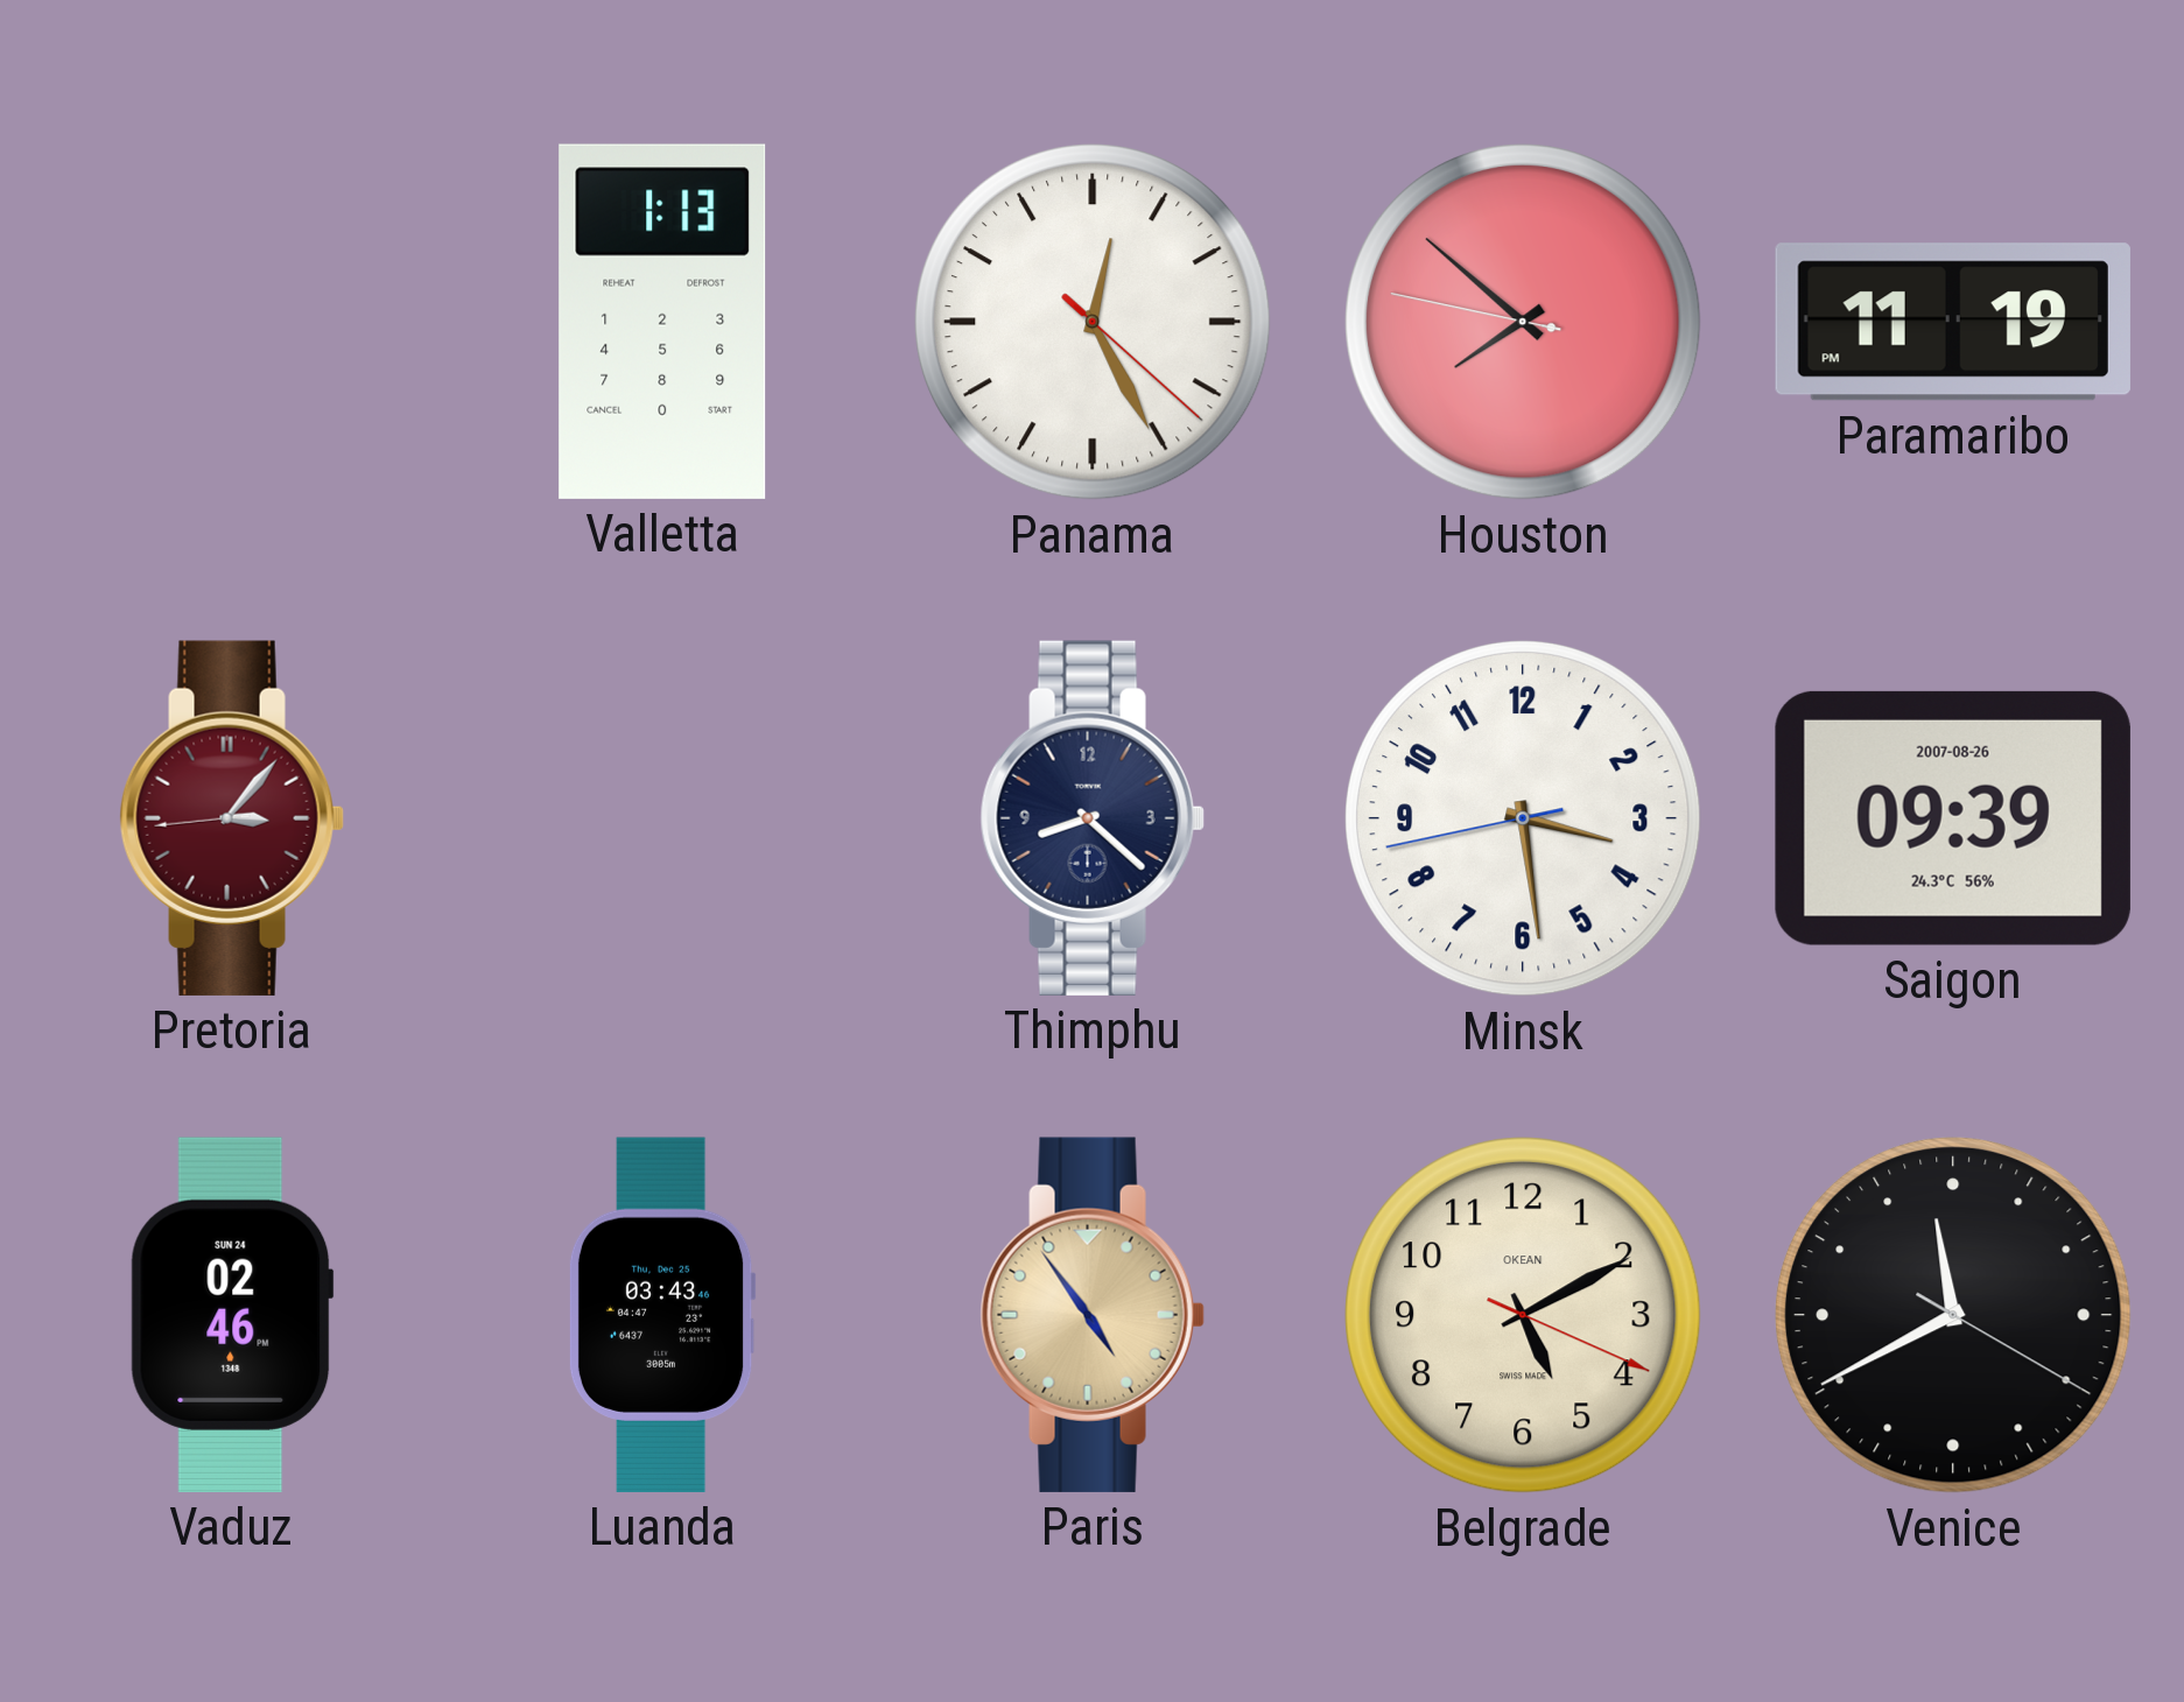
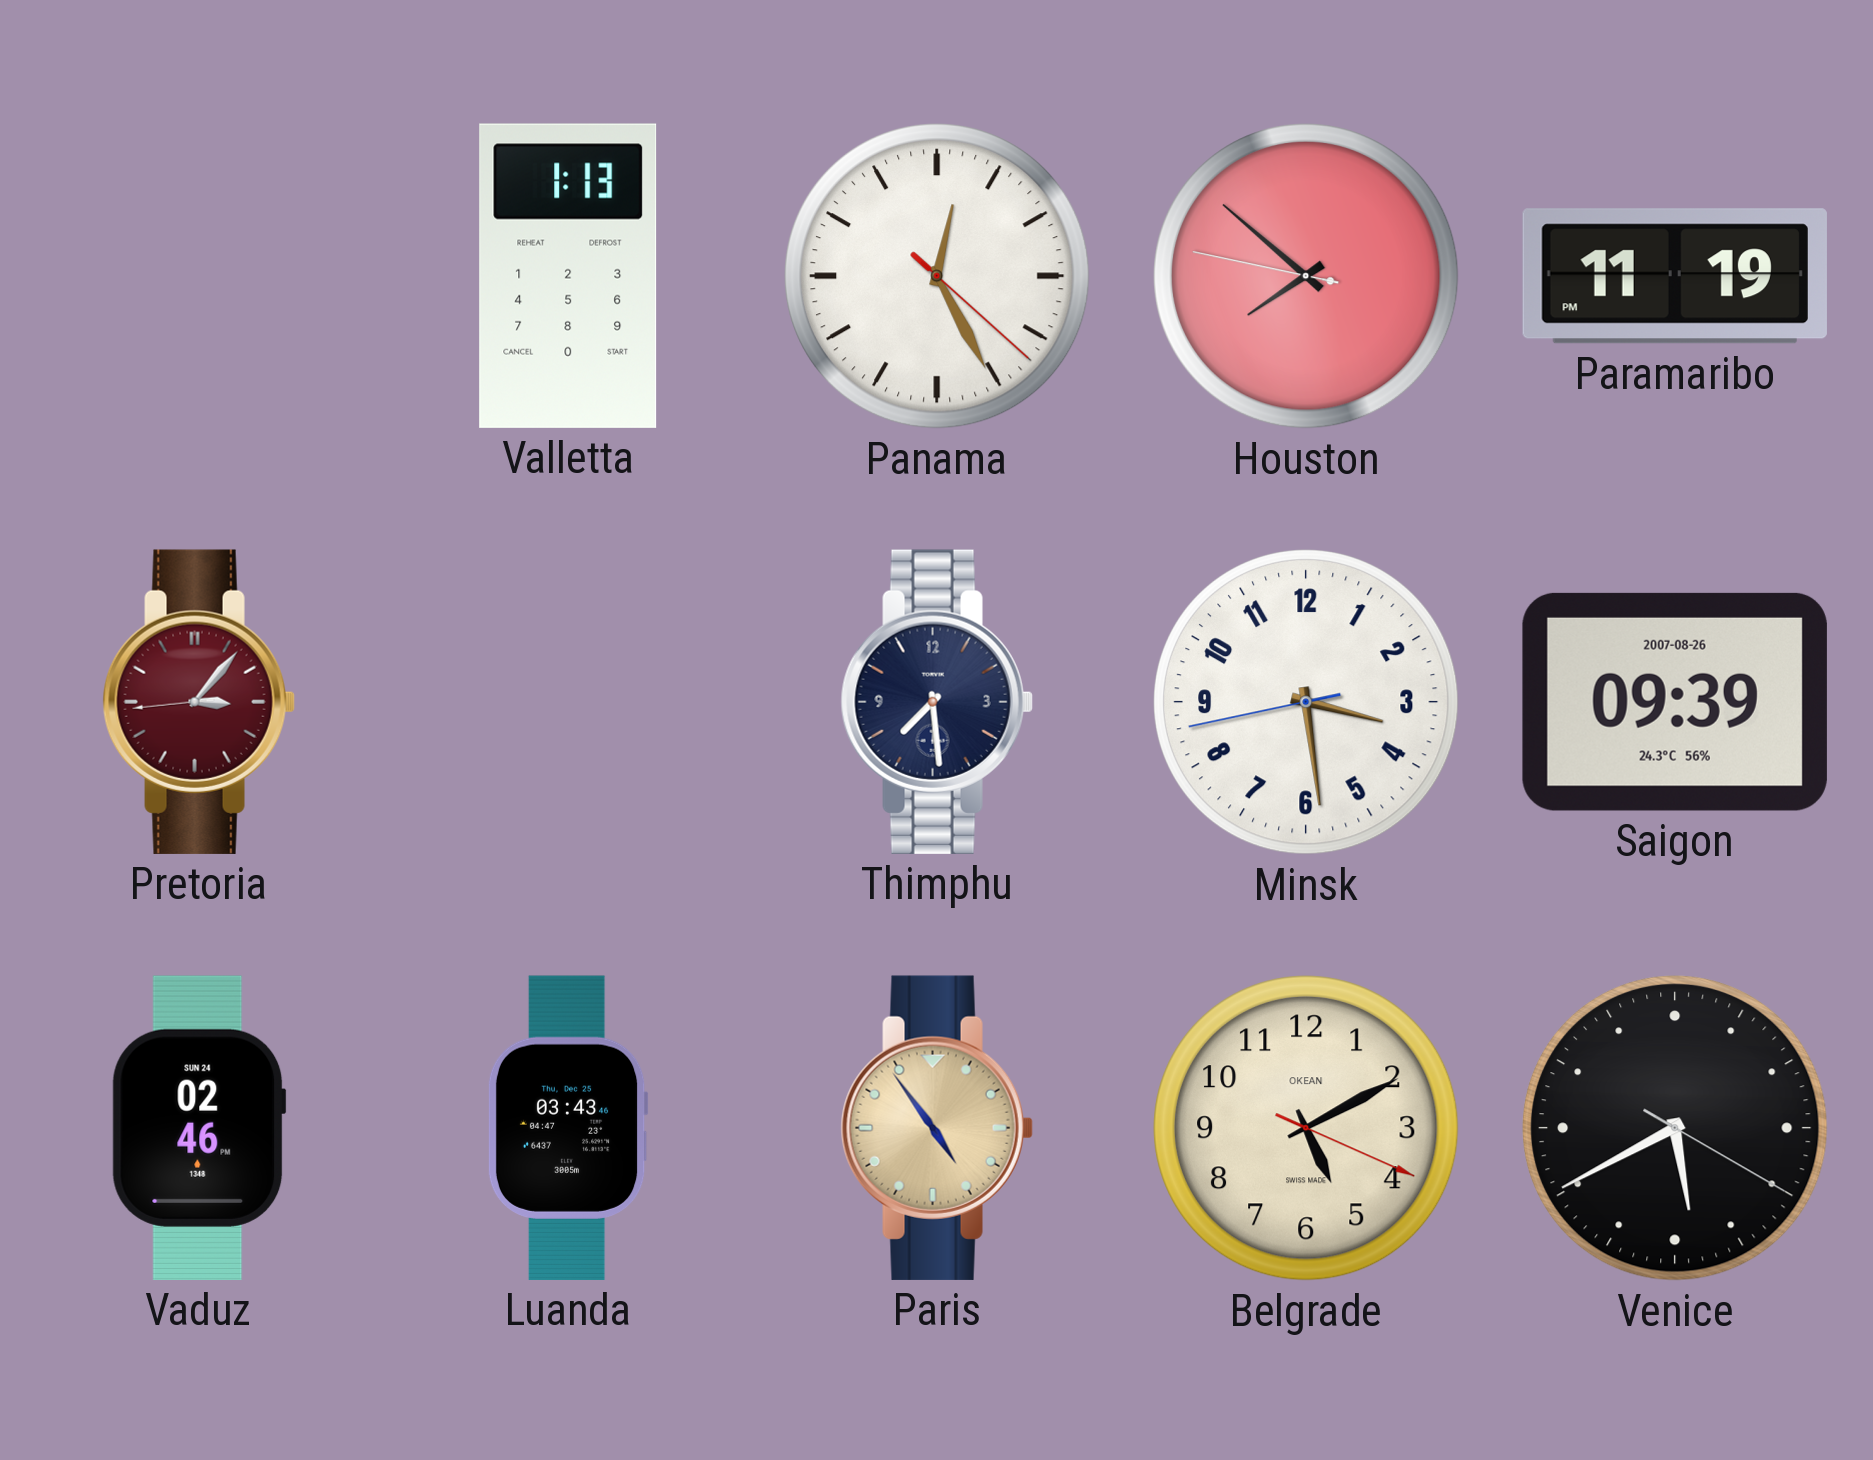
Thimphu: 8:22 -> 7:29
Venice: 11:40 -> 5:40
